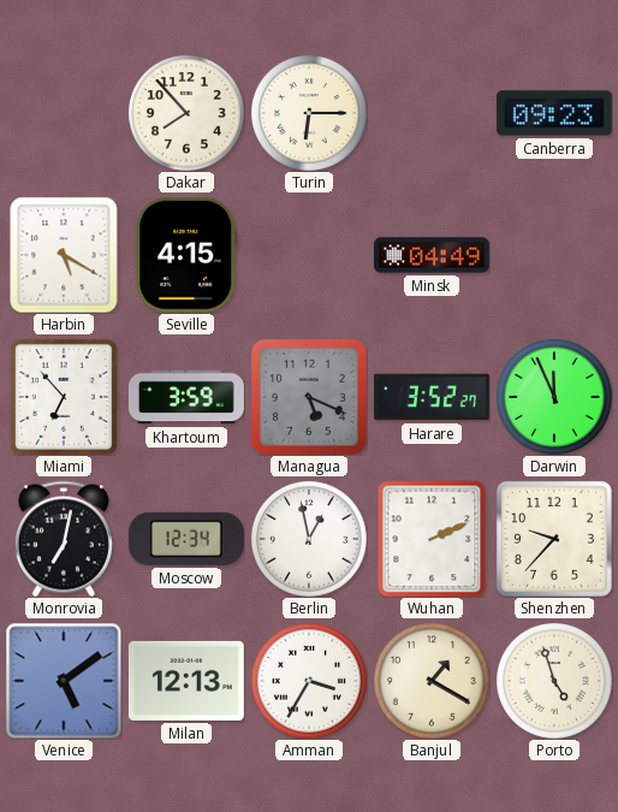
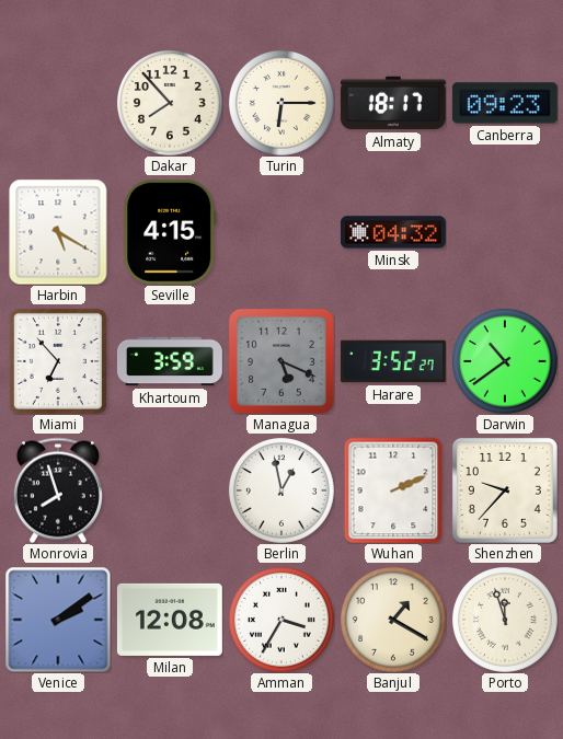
Almaty: none -> 18:17
Minsk: 04:49 -> 04:32
Darwin: 11:56 -> 10:39
Monrovia: 7:02 -> 7:57
Moscow: 12:34 -> none
Venice: 5:09 -> 2:09
Milan: 12:13 -> 12:08
Porto: 4:57 -> 11:57
